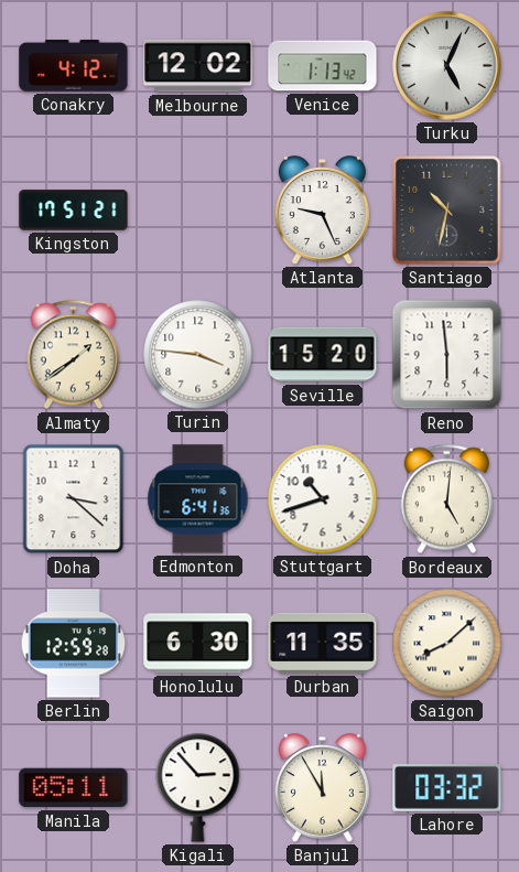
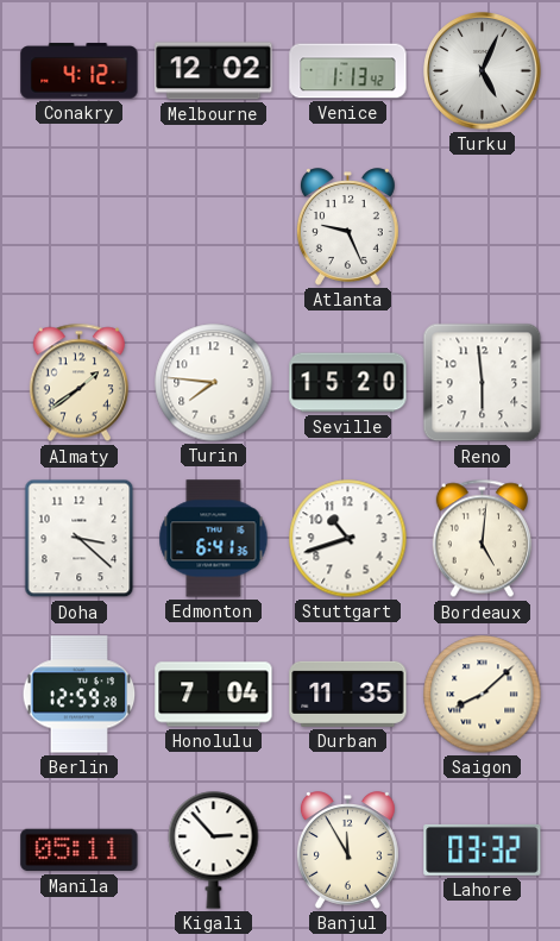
Kingston: 17:51 -> none
Santiago: 10:32 -> none
Turin: 3:46 -> 7:46
Honolulu: 6:30 -> 7:04
